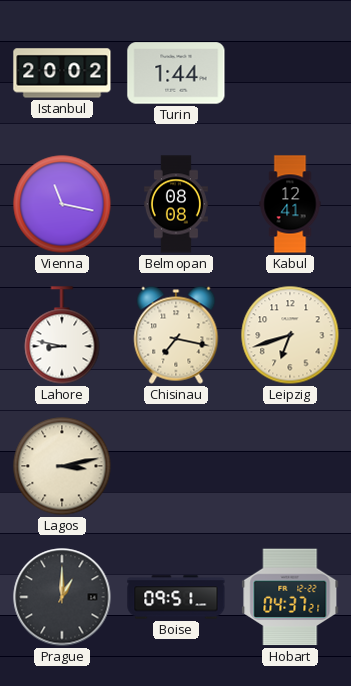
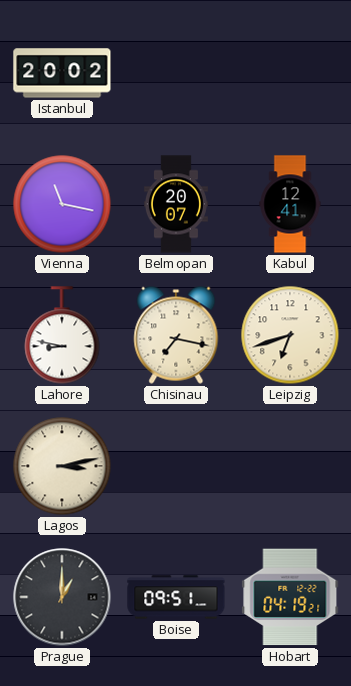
Turin: 1:44 -> none
Belmopan: 08:08 -> 20:07
Hobart: 04:37 -> 04:19
